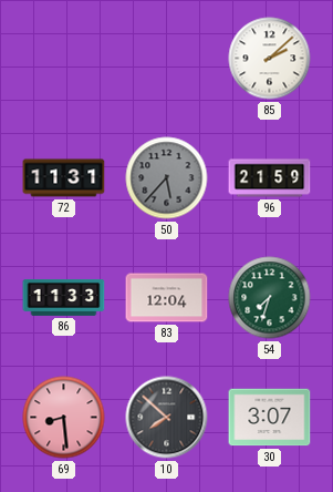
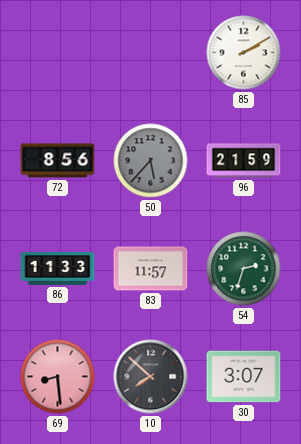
85: 2:08 -> 2:10
72: 11:31 -> 8:56
83: 12:04 -> 11:57
54: 7:33 -> 2:33
